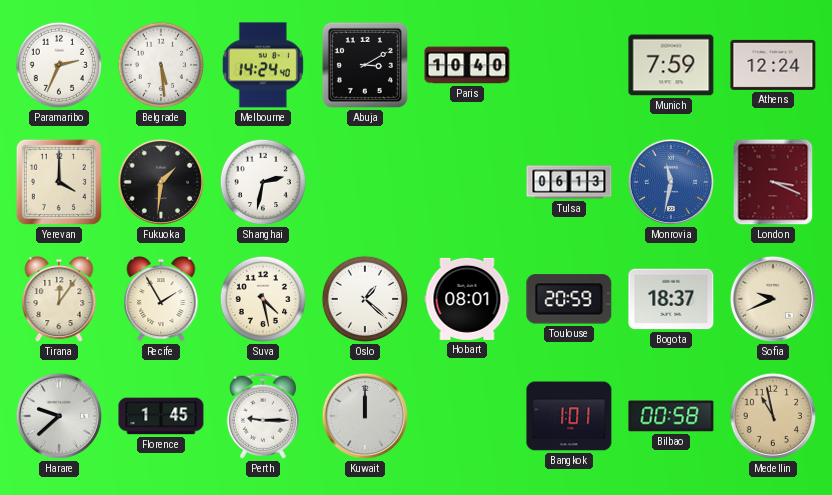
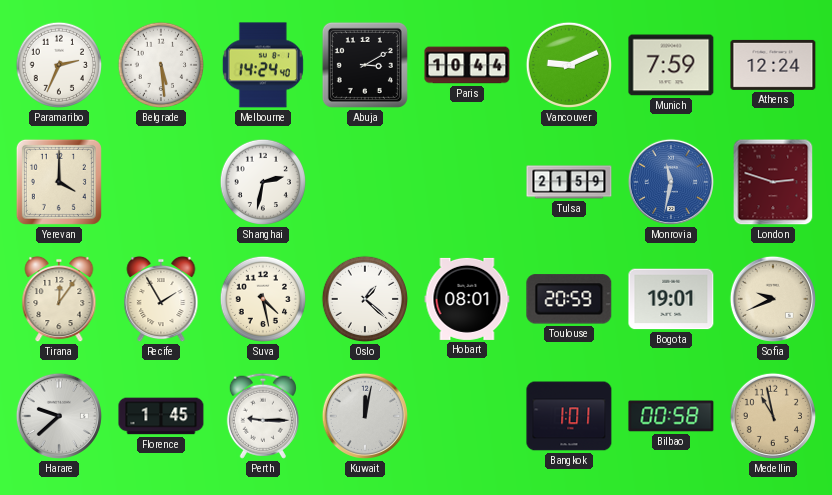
Paris: 10:40 -> 10:44
Vancouver: none -> 9:11
Fukuoka: 1:31 -> none
Tulsa: 06:13 -> 21:59
London: 3:19 -> 2:48
Bogota: 18:37 -> 19:01
Kuwait: 12:00 -> 12:02
